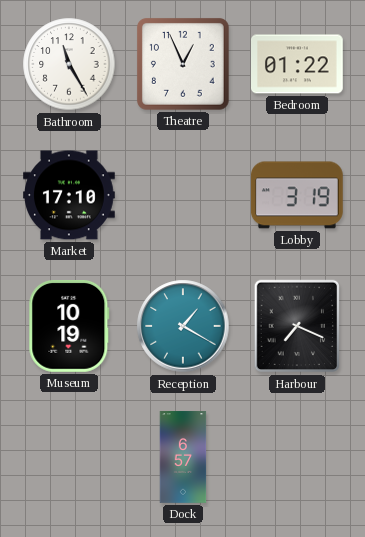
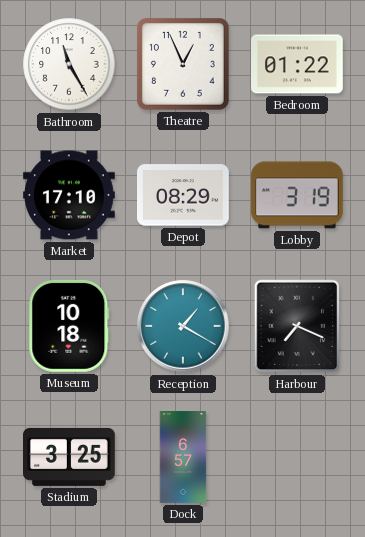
Depot: none -> 08:29
Museum: 10:19 -> 10:18
Stadium: none -> 3:25
